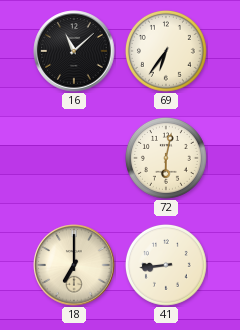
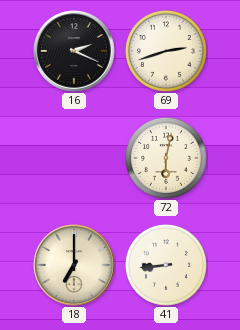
16: 11:08 -> 2:19
69: 6:36 -> 2:42
